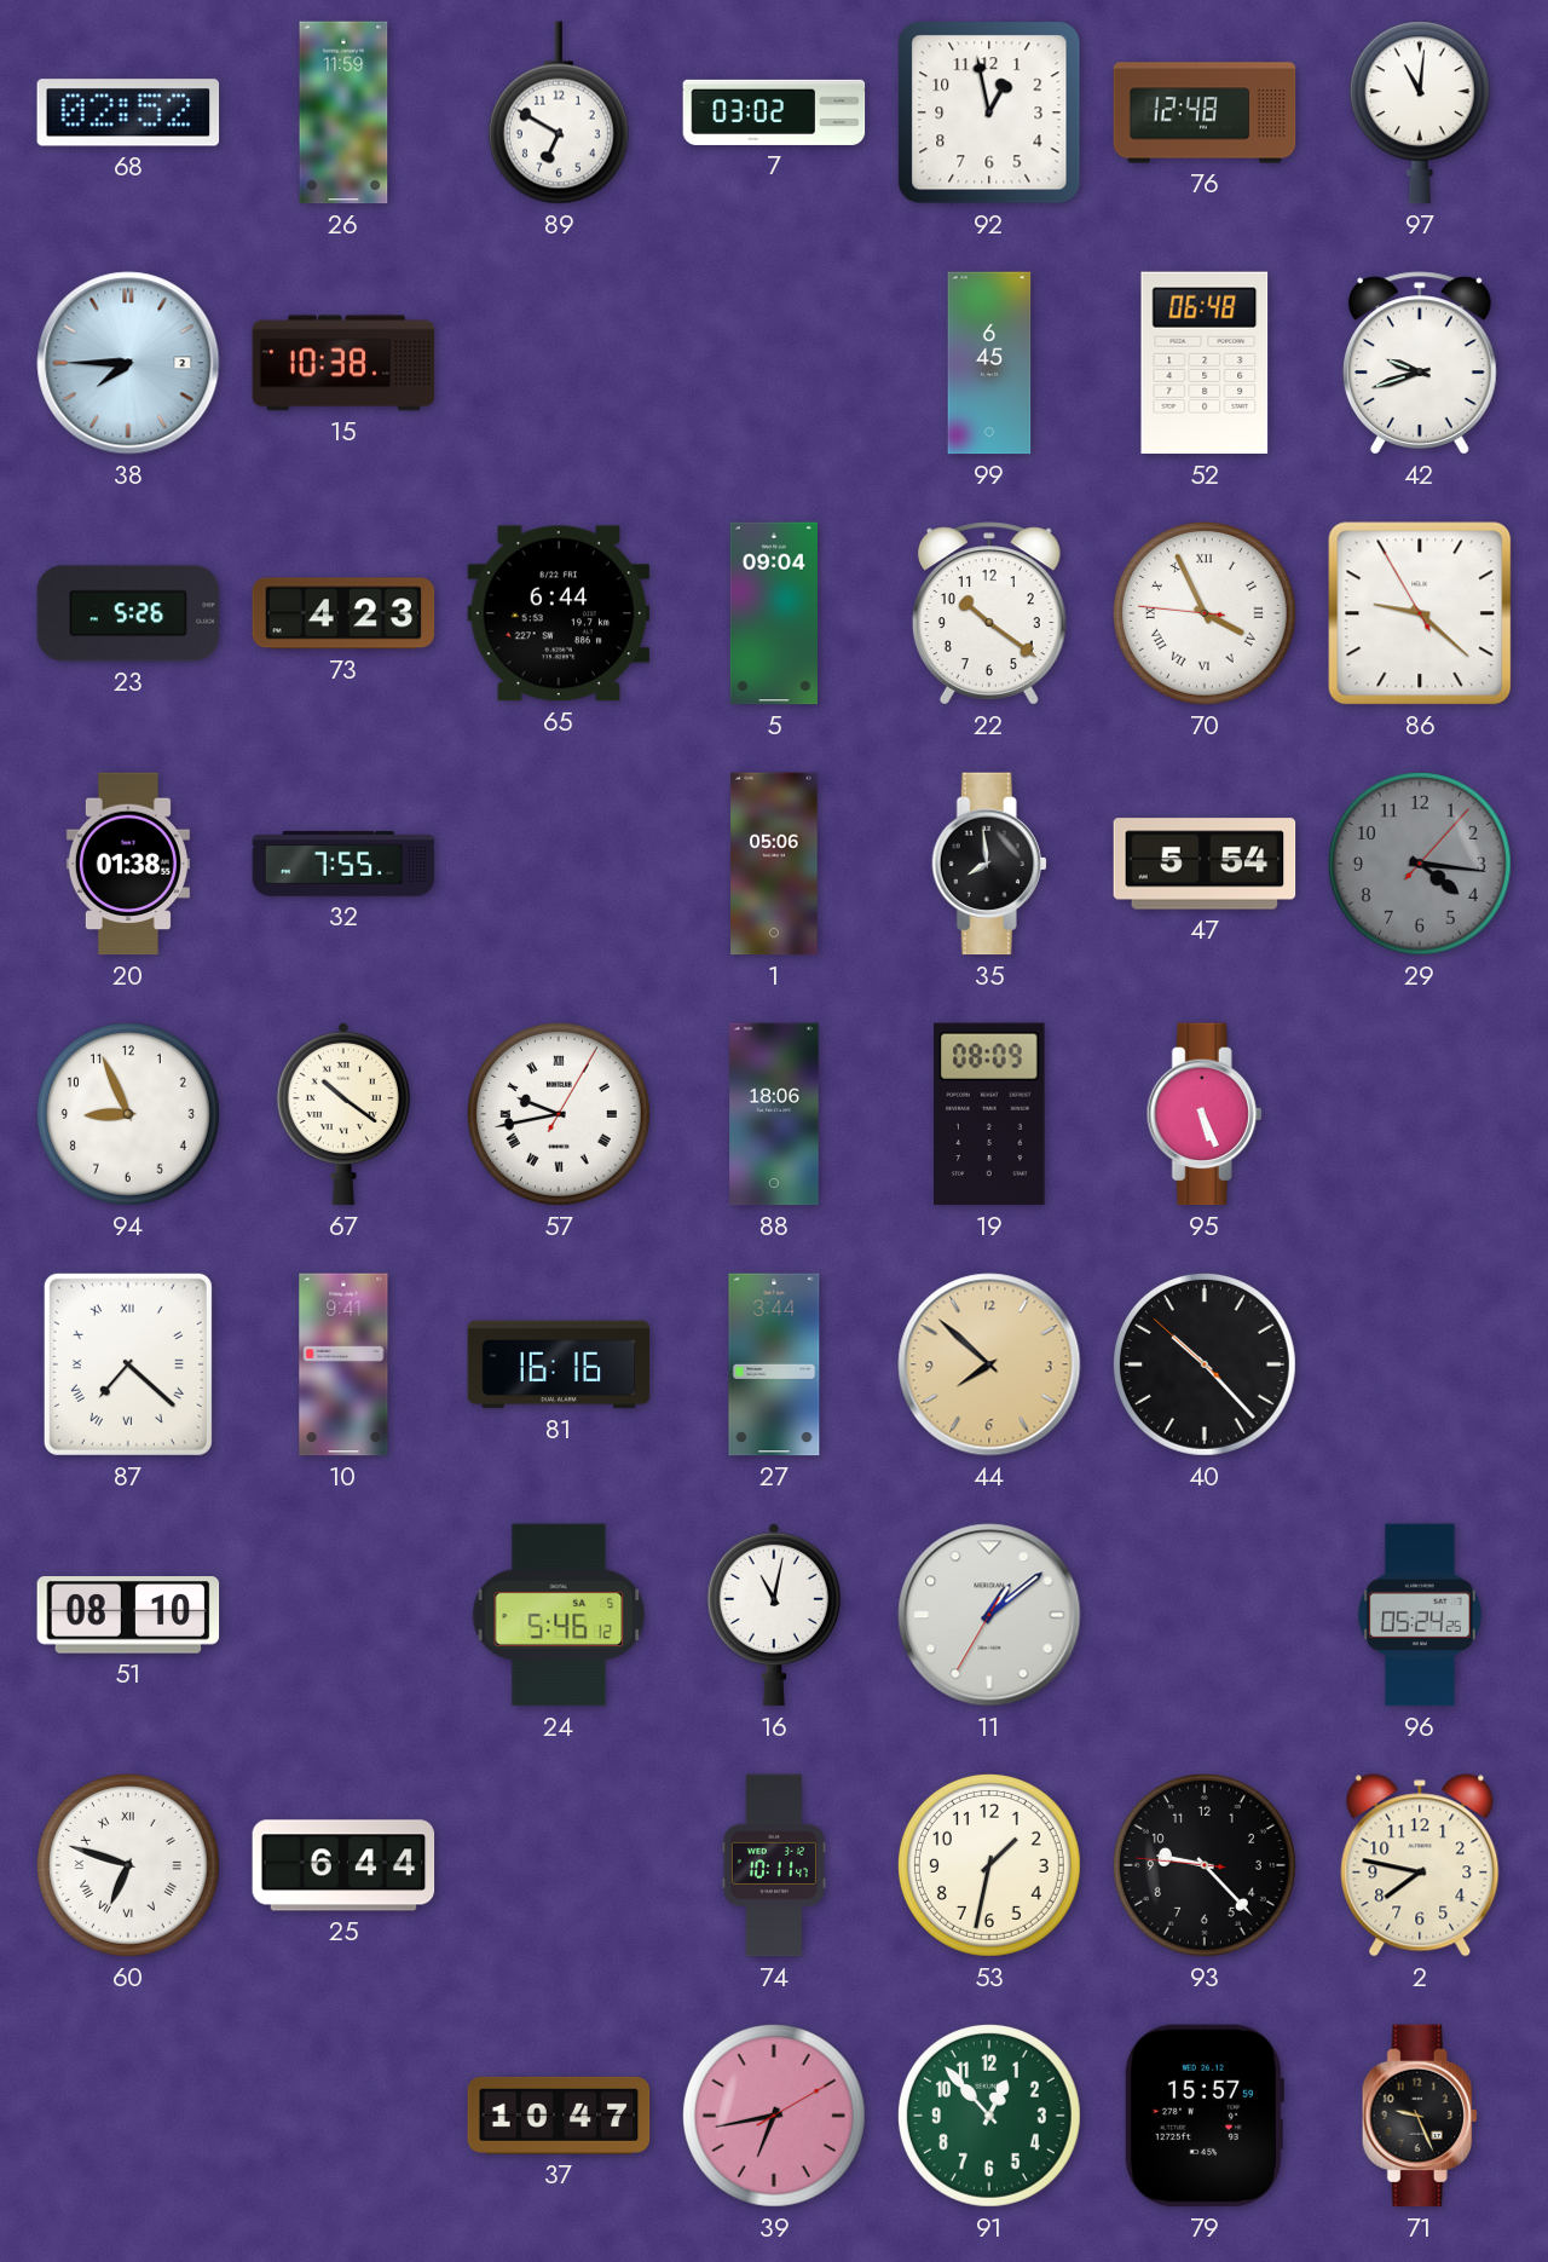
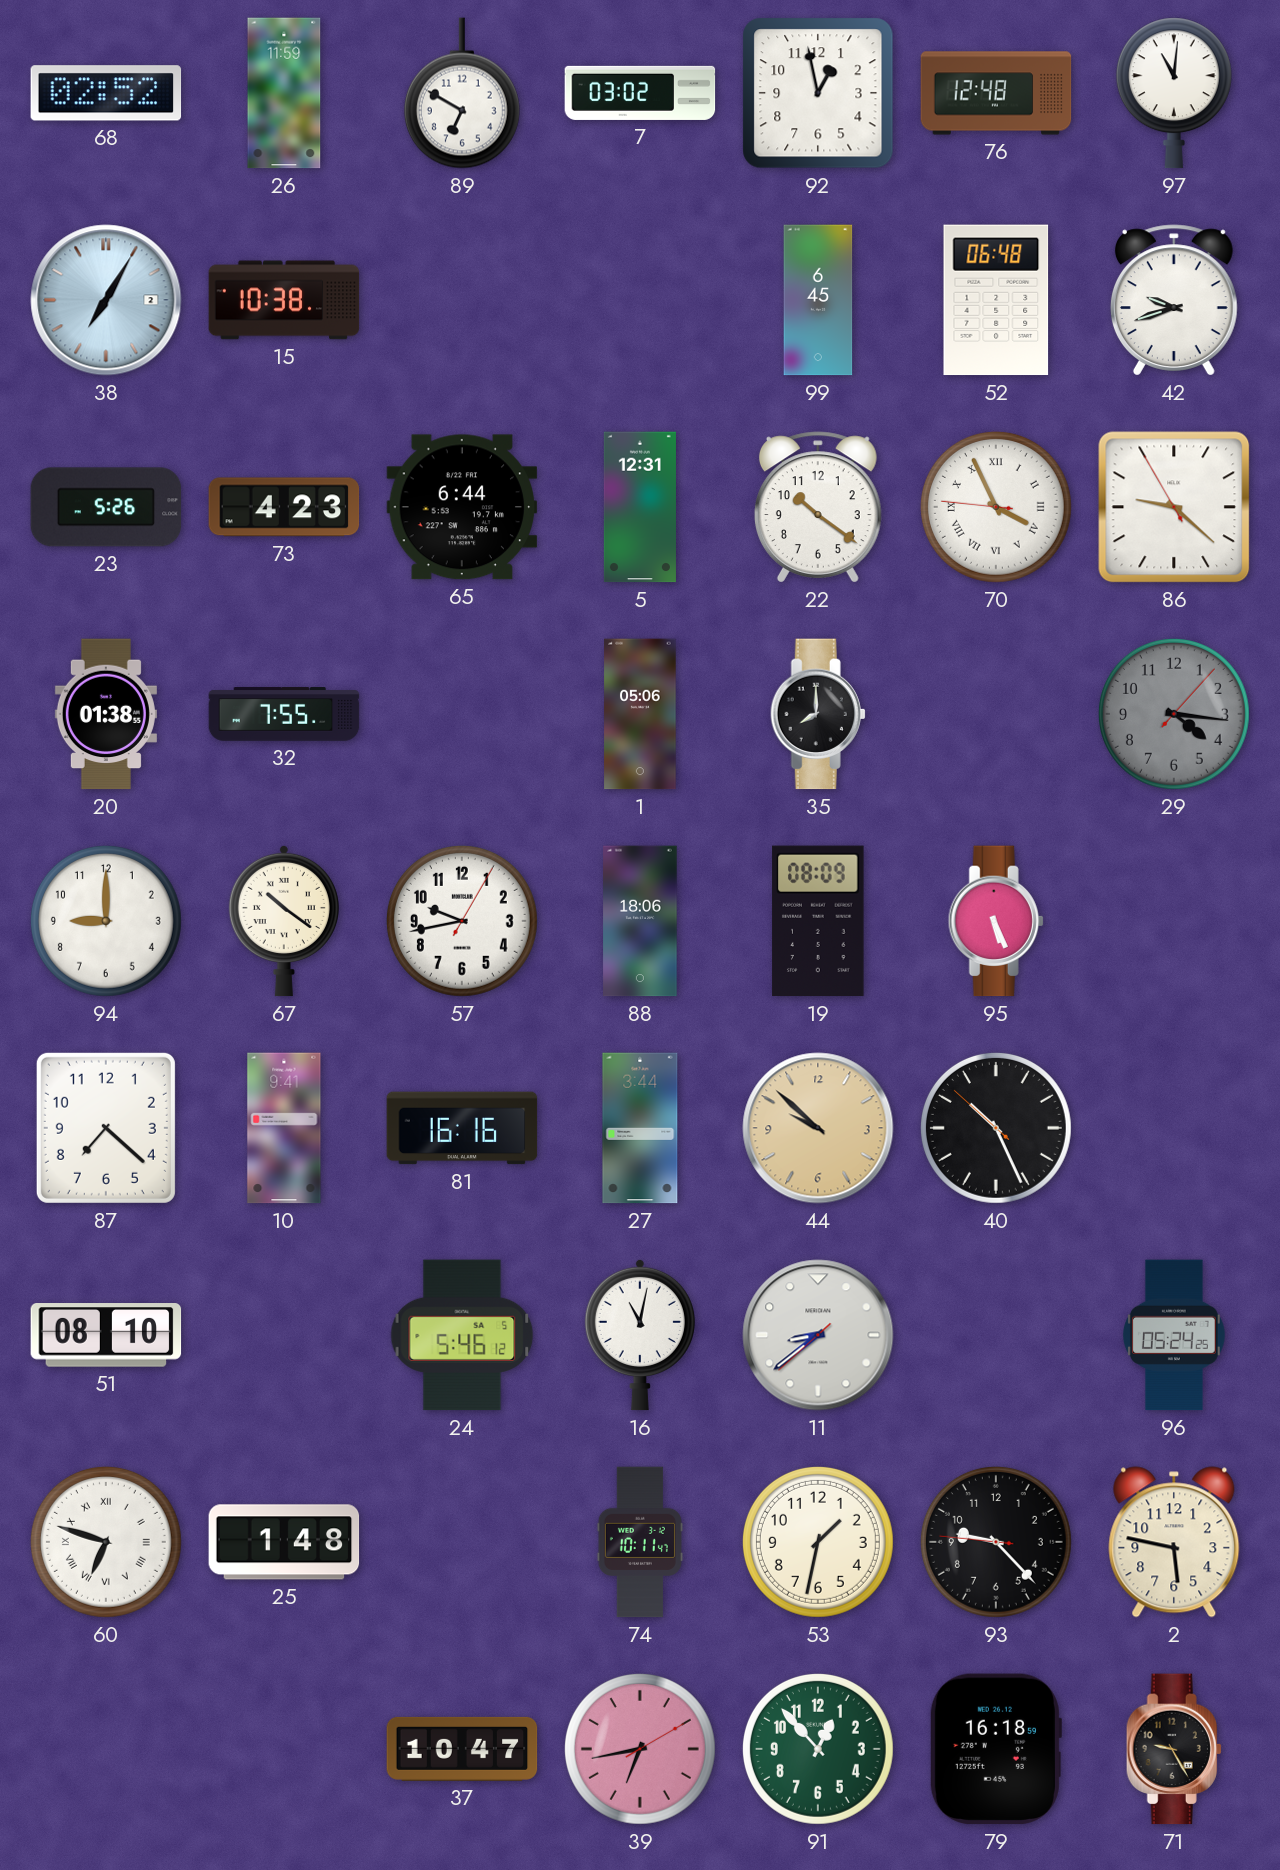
38: 7:45 -> 7:05
5: 09:04 -> 12:31
35: 7:59 -> 8:00
47: 5:54 -> none
94: 8:56 -> 9:00
57 numerals: Roman -> Arabic
87 numerals: Roman -> Arabic
44: 7:52 -> 9:52
40: 10:22 -> 10:25
11: 1:08 -> 8:38
25: 6:44 -> 1:48
2: 7:47 -> 5:47
79: 15:57 -> 16:18
71: 9:26 -> 9:25
